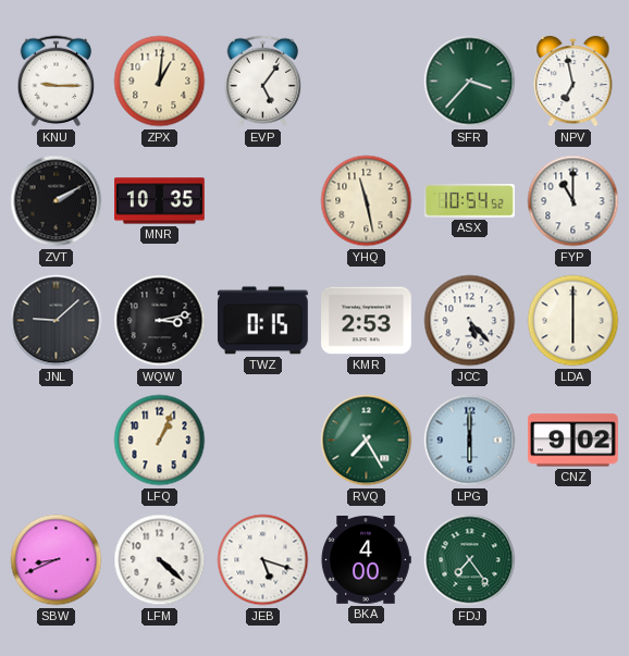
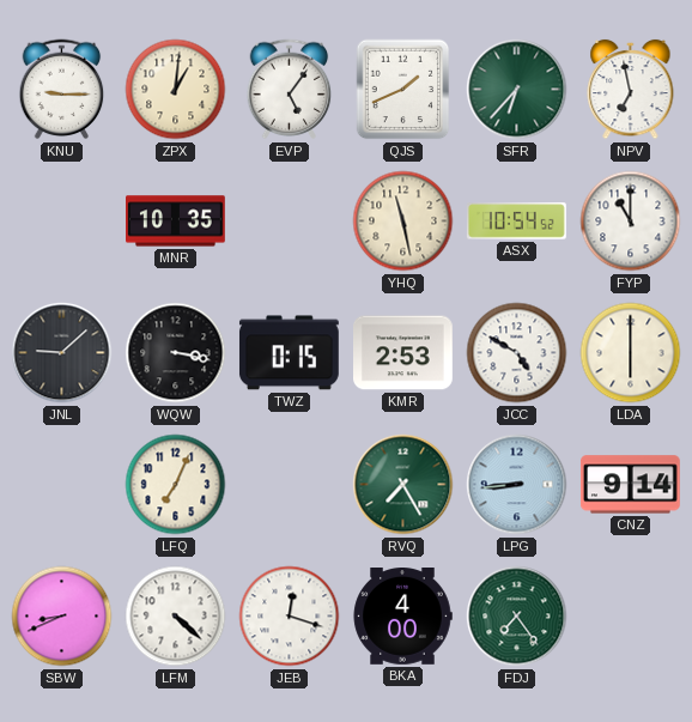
QJS: none -> 1:41
SFR: 3:37 -> 6:37
ZVT: 2:10 -> none
WQW: 3:13 -> 3:17
JCC: 5:23 -> 4:50
LFQ: 1:04 -> 7:04
LPG: 6:00 -> 8:44
CNZ: 9:02 -> 9:14
JEB: 5:18 -> 12:18
